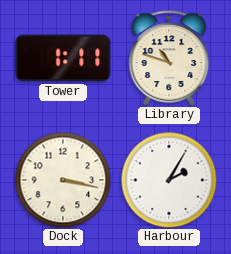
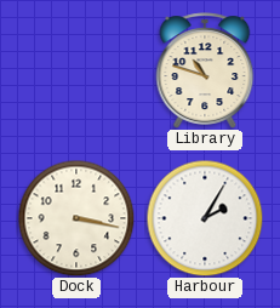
Tower: 1:11 -> none
